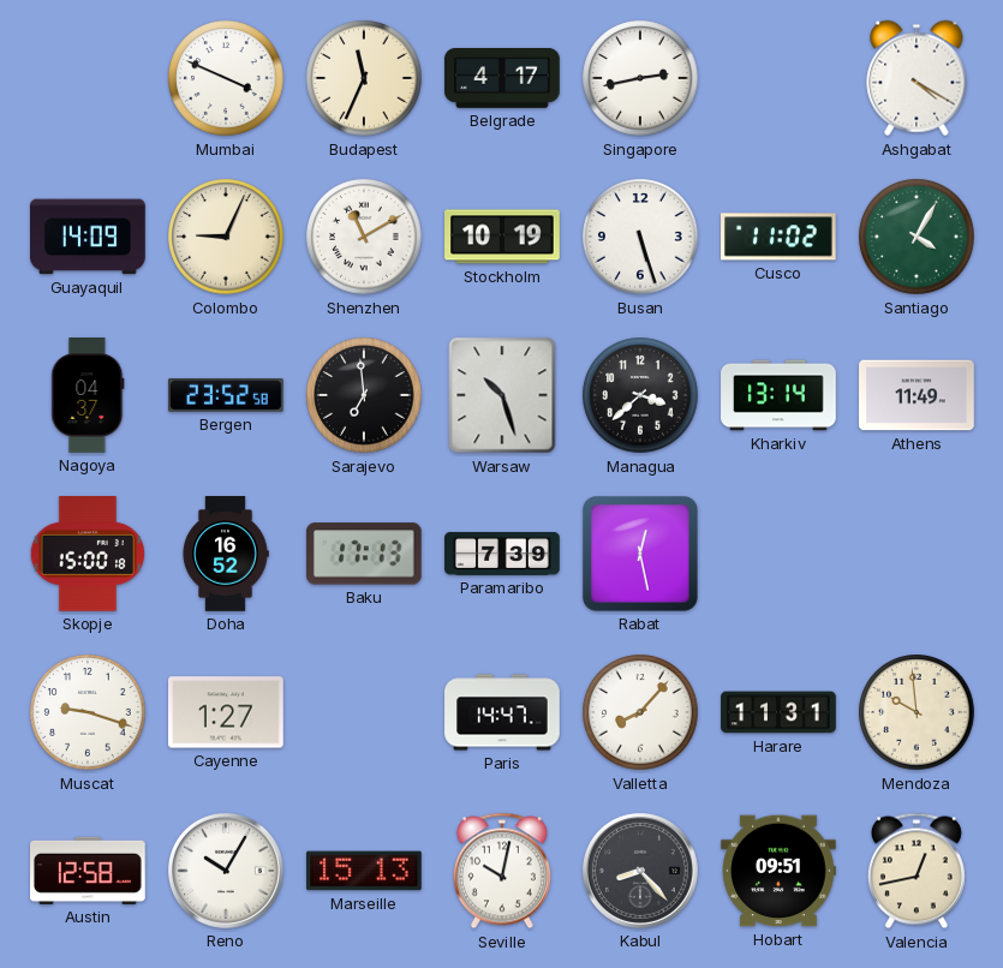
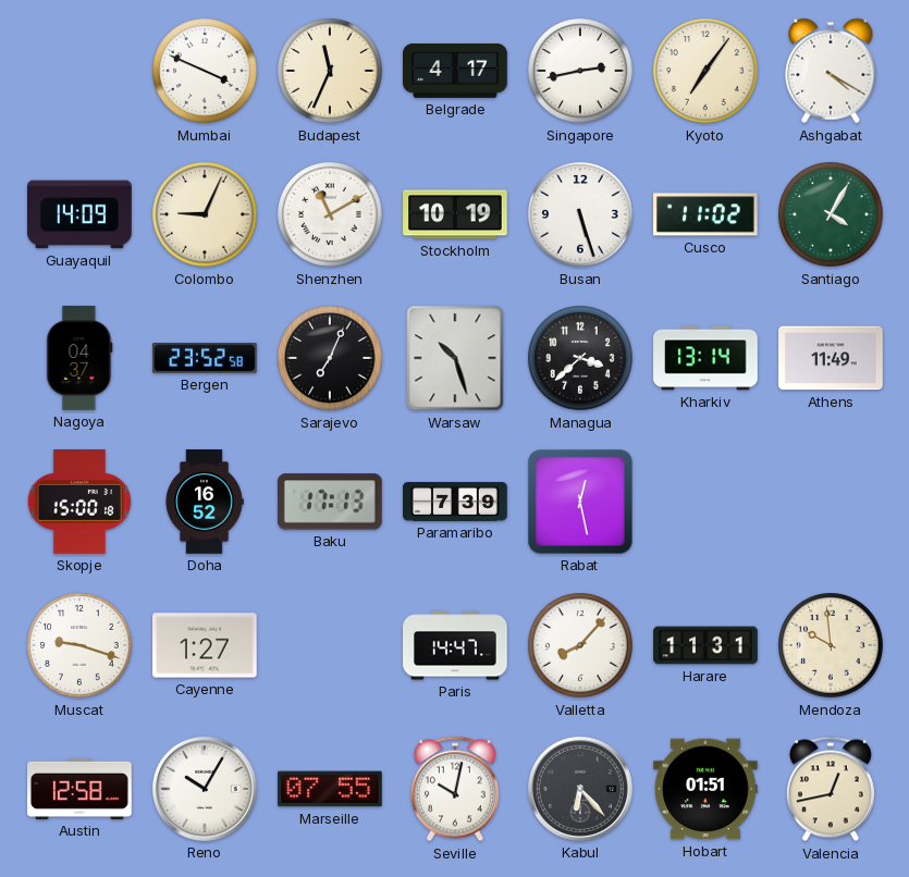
Kyoto: none -> 7:06
Sarajevo: 6:59 -> 7:04
Marseille: 15:13 -> 07:55
Kabul: 8:23 -> 6:23
Hobart: 09:51 -> 01:51
